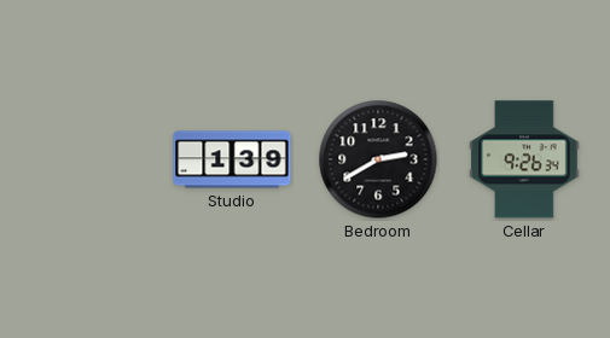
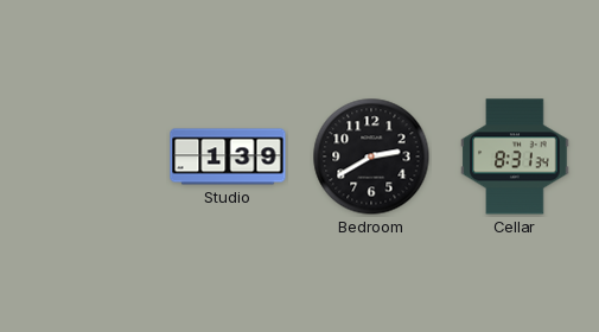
Cellar: 9:26 -> 8:31
